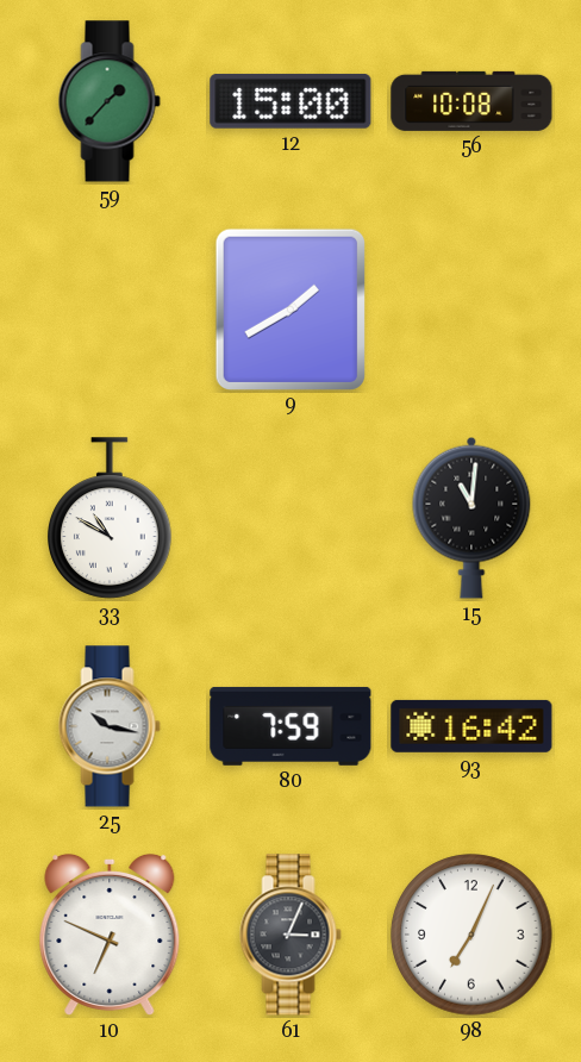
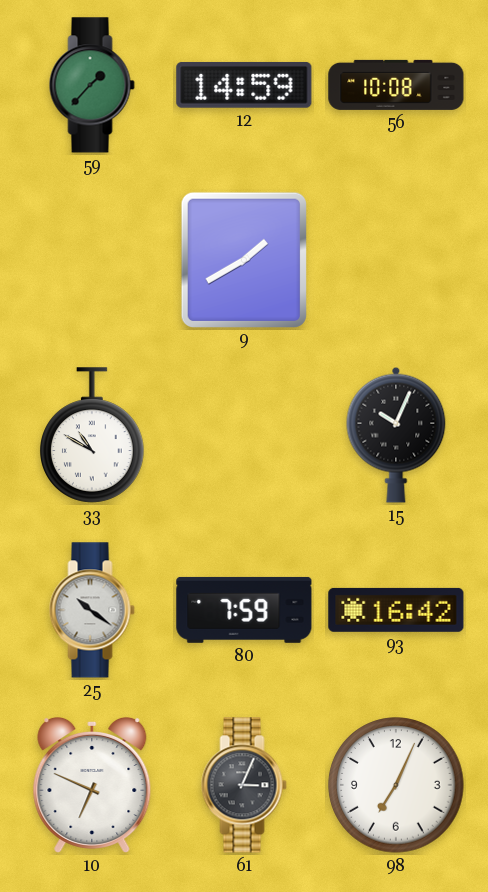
12: 15:00 -> 14:59
15: 11:01 -> 10:04
25: 10:17 -> 10:21
